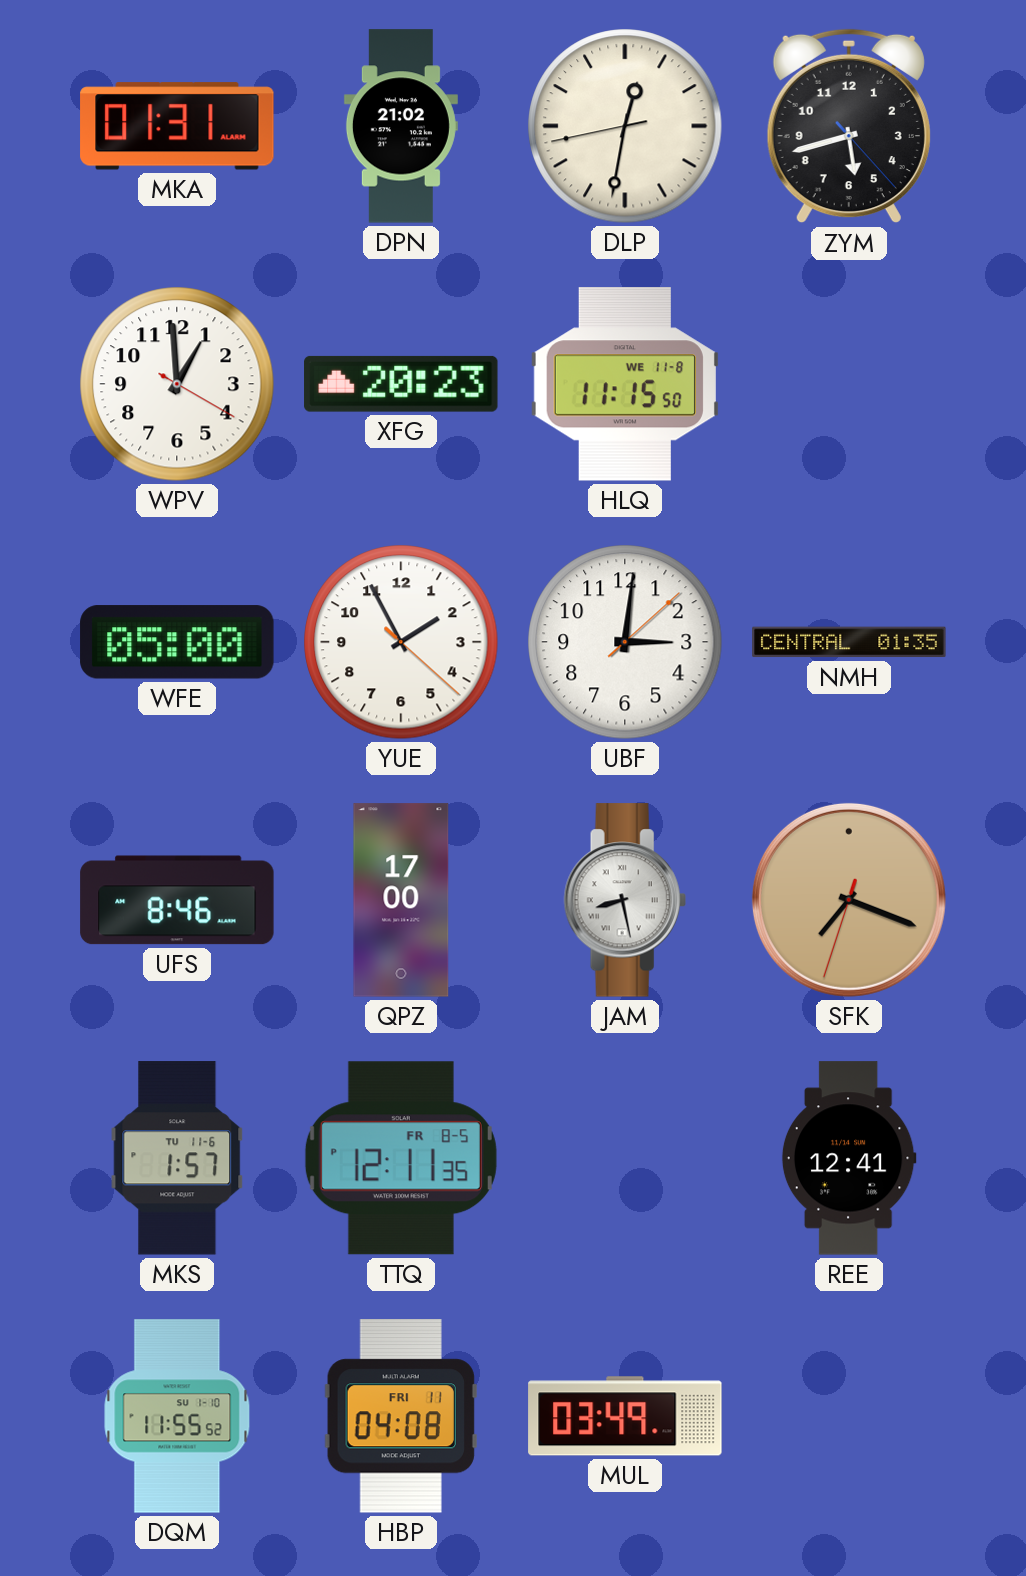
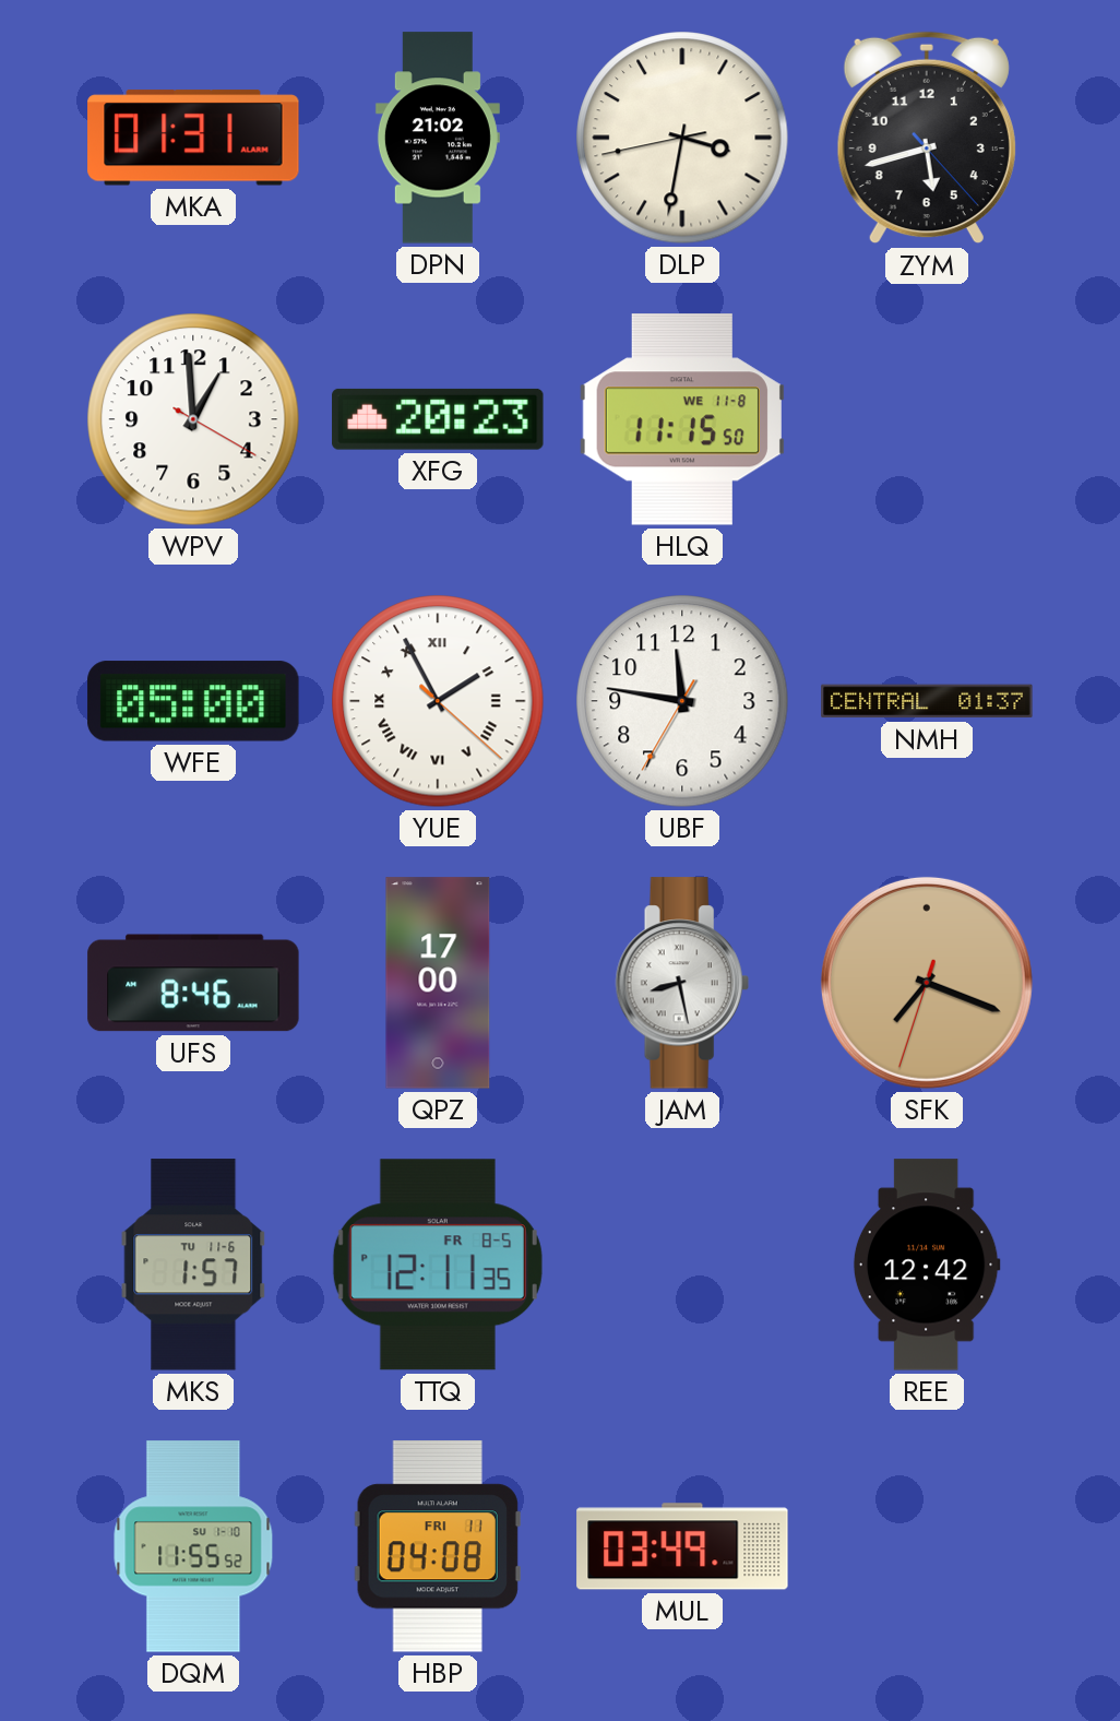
DLP: 12:31 -> 3:31
YUE numerals: Arabic -> Roman
UBF: 3:01 -> 11:46
NMH: 01:35 -> 01:37
REE: 12:41 -> 12:42
